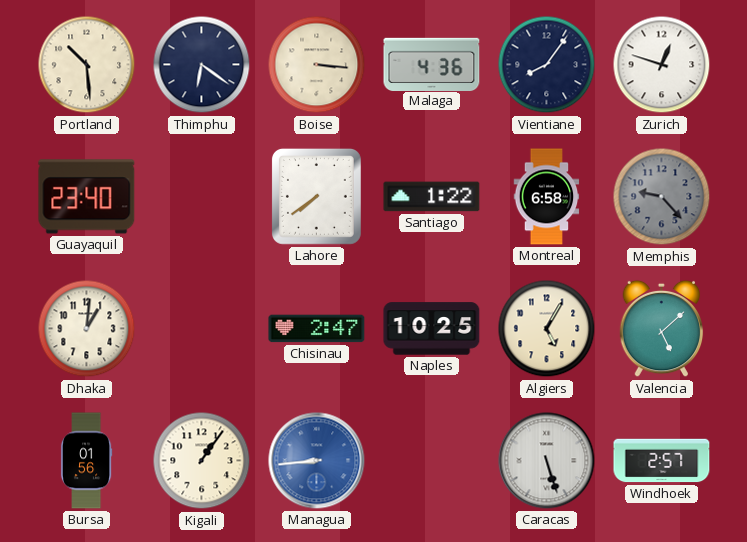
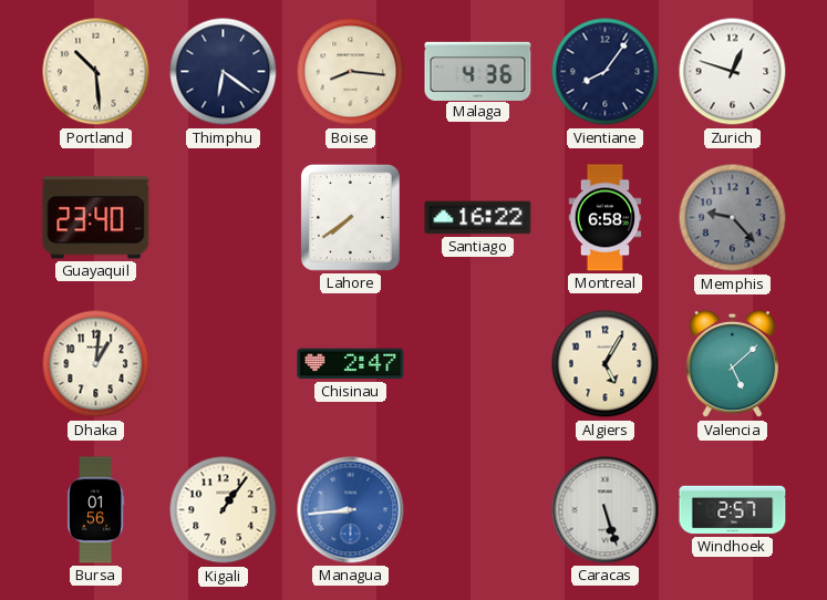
Boise: 3:16 -> 8:16
Santiago: 1:22 -> 16:22
Naples: 10:25 -> none
